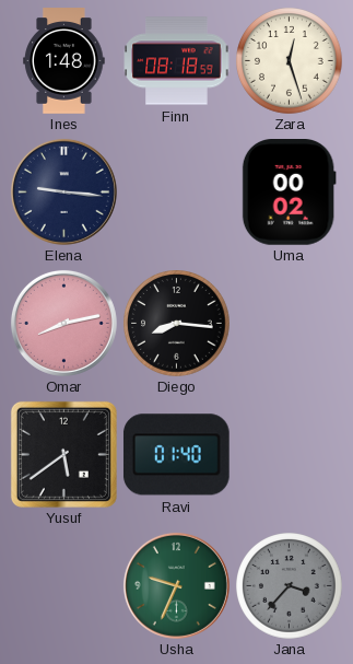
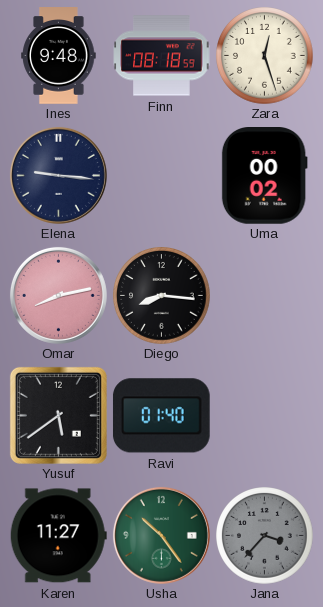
Ines: 1:48 -> 9:48
Karen: none -> 11:27
Usha: 9:34 -> 10:24
